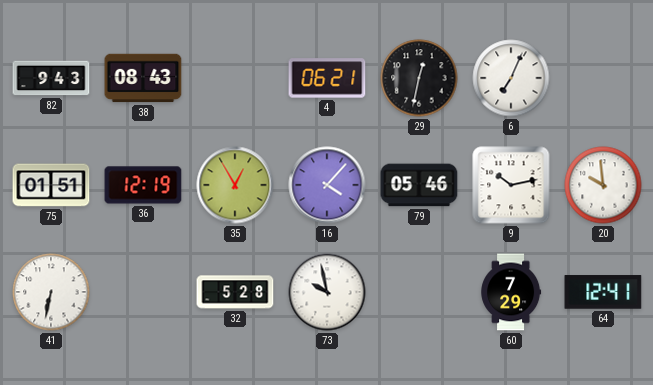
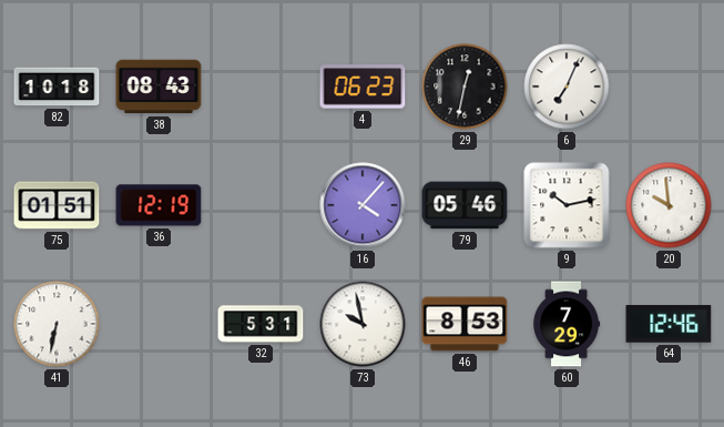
82: 9:43 -> 10:18
4: 06:21 -> 06:23
35: 12:55 -> none
32: 5:28 -> 5:31
46: none -> 8:53
64: 12:41 -> 12:46
